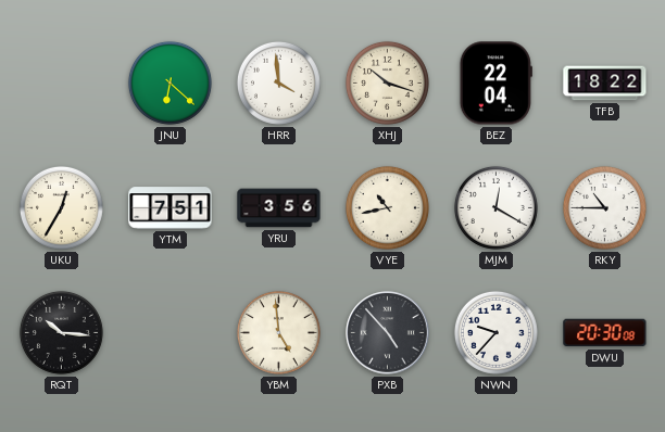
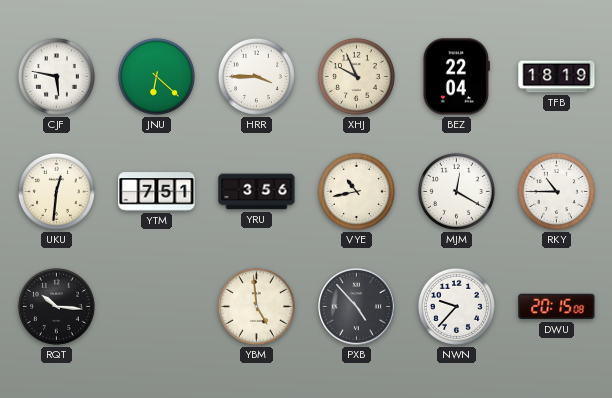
CJF: none -> 5:47
HRR: 3:59 -> 3:45
XHJ: 10:18 -> 9:56
TFB: 18:22 -> 18:19
UKU: 12:35 -> 12:31
DWU: 20:30 -> 20:15
